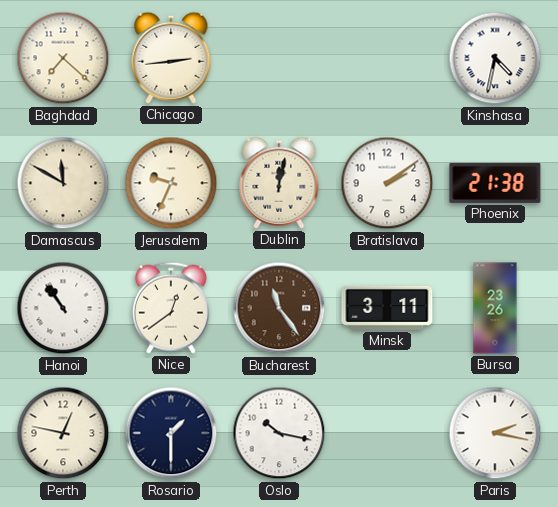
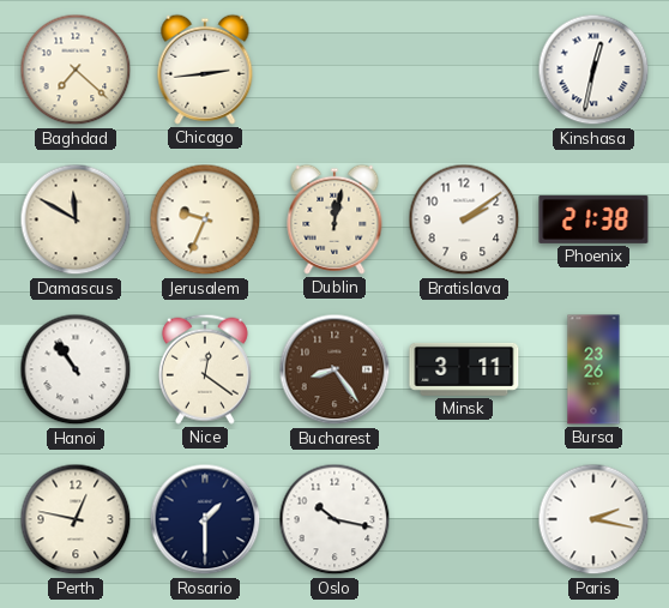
Kinshasa: 4:32 -> 12:32
Nice: 12:39 -> 12:21
Bucharest: 11:24 -> 8:24
